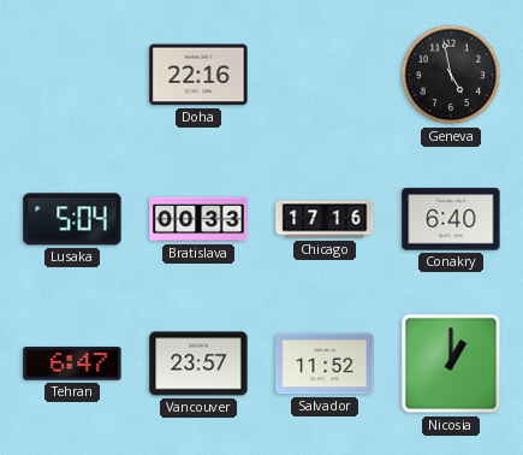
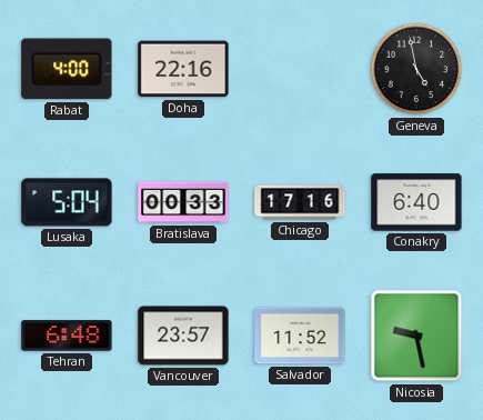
Rabat: none -> 4:00
Tehran: 6:47 -> 6:48
Nicosia: 1:00 -> 9:28
